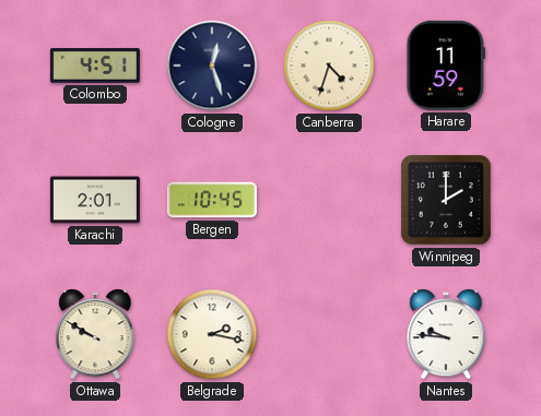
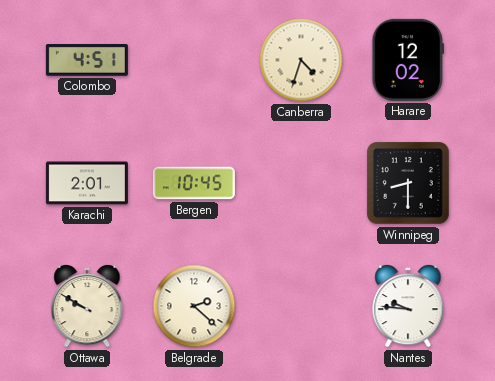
Cologne: 12:27 -> none
Harare: 11:59 -> 12:02
Winnipeg: 2:00 -> 8:30
Belgrade: 2:17 -> 2:22
